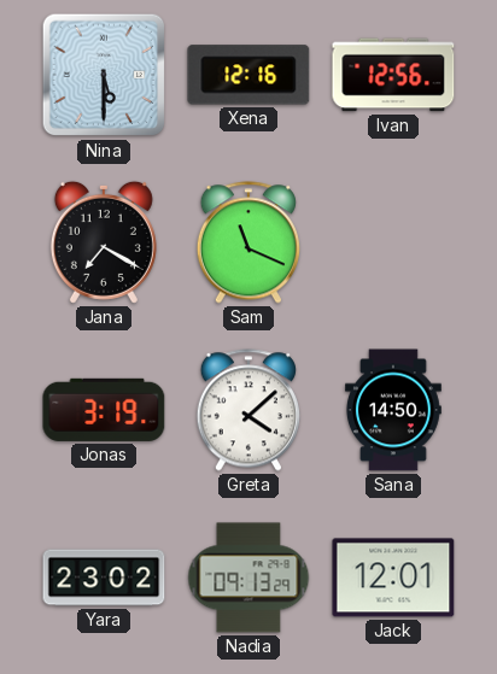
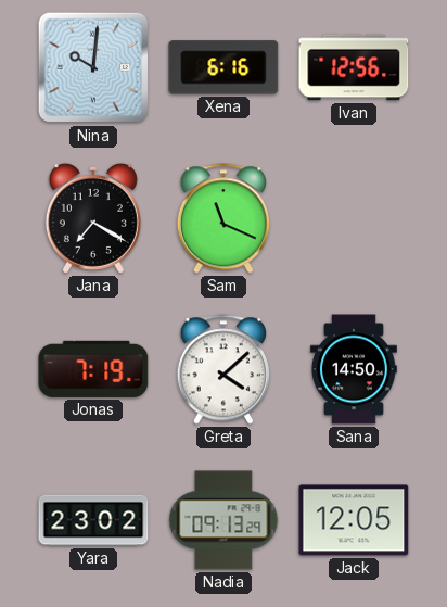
Nina: 5:30 -> 10:01
Xena: 12:16 -> 6:16
Jonas: 3:19 -> 7:19
Jack: 12:01 -> 12:05
